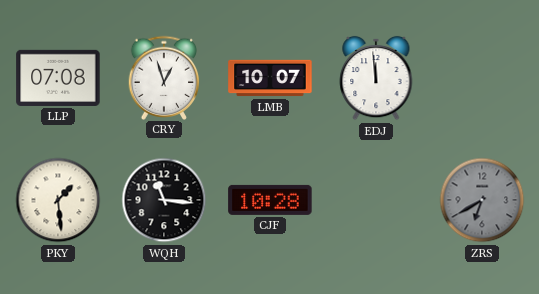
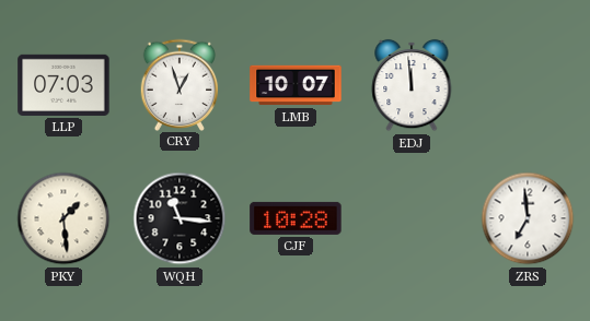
LLP: 07:08 -> 07:03
ZRS: 6:40 -> 6:59
ZRS dial: grey -> white
